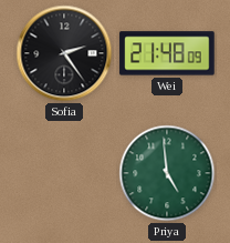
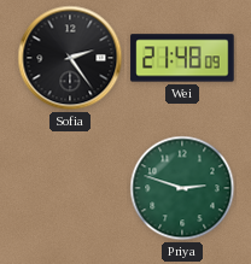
Priya: 4:59 -> 2:48
